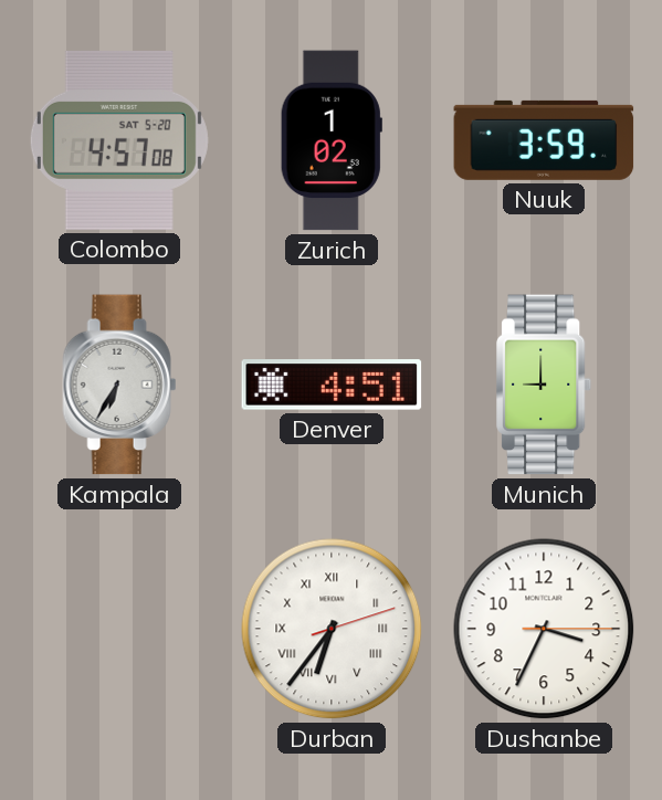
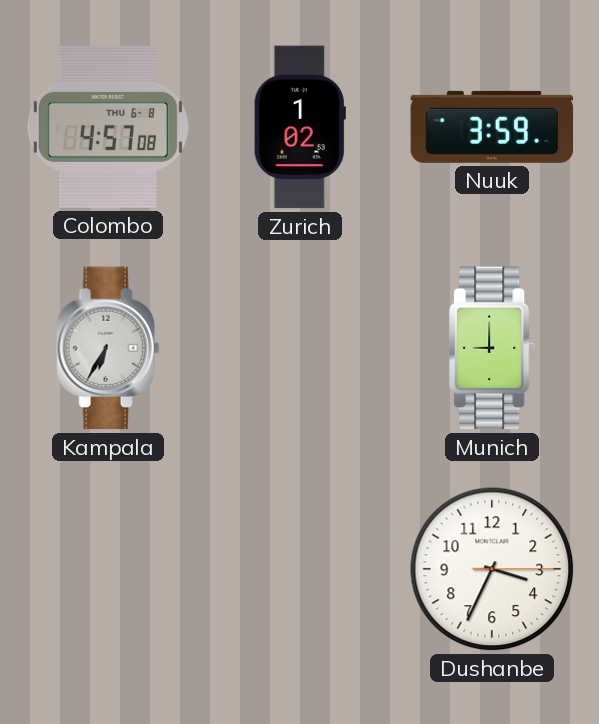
Colombo date: SAT 5-20 -> THU 6-8
Denver: 4:51 -> none
Durban: 6:36 -> none
